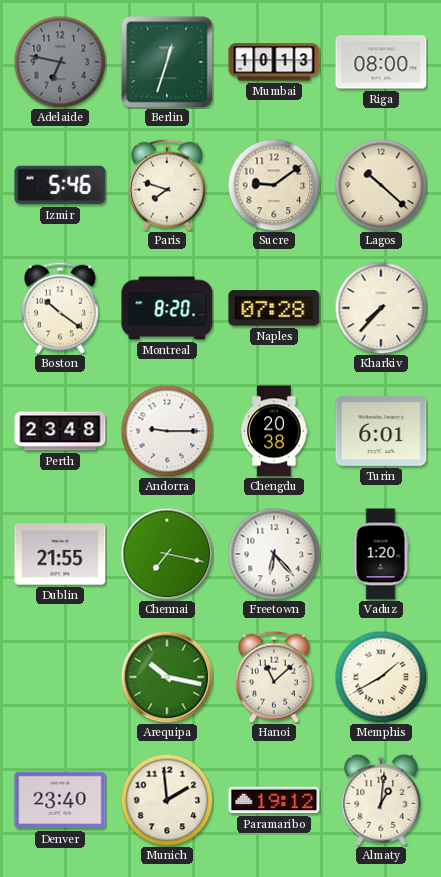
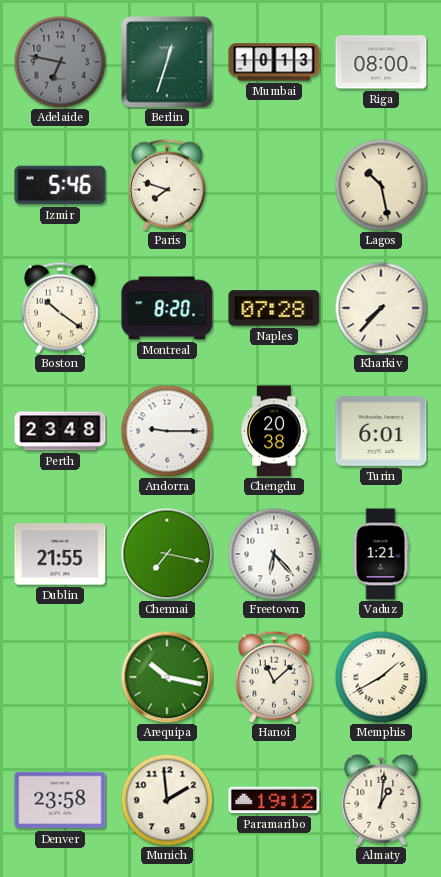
Sucre: 9:09 -> none
Lagos: 10:22 -> 10:28
Vaduz: 1:20 -> 1:21
Denver: 23:40 -> 23:58
